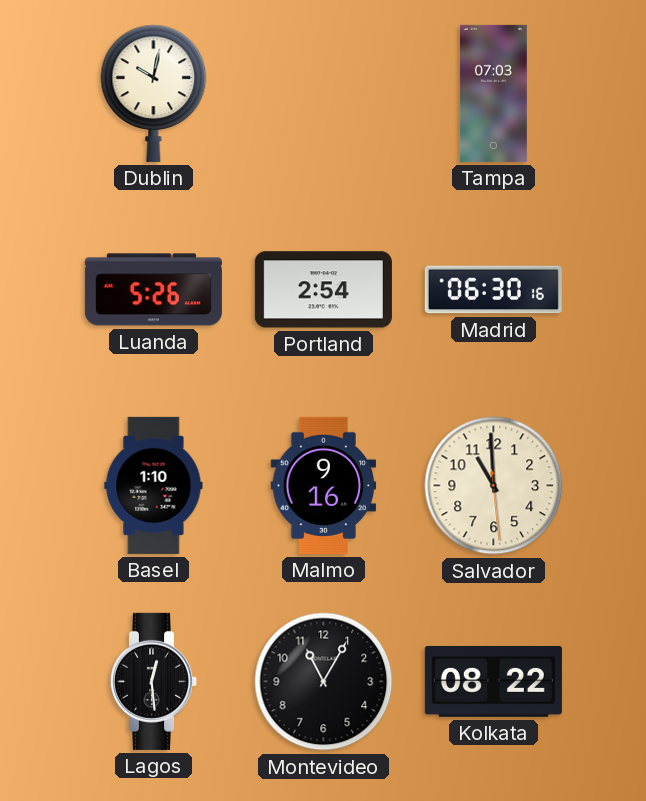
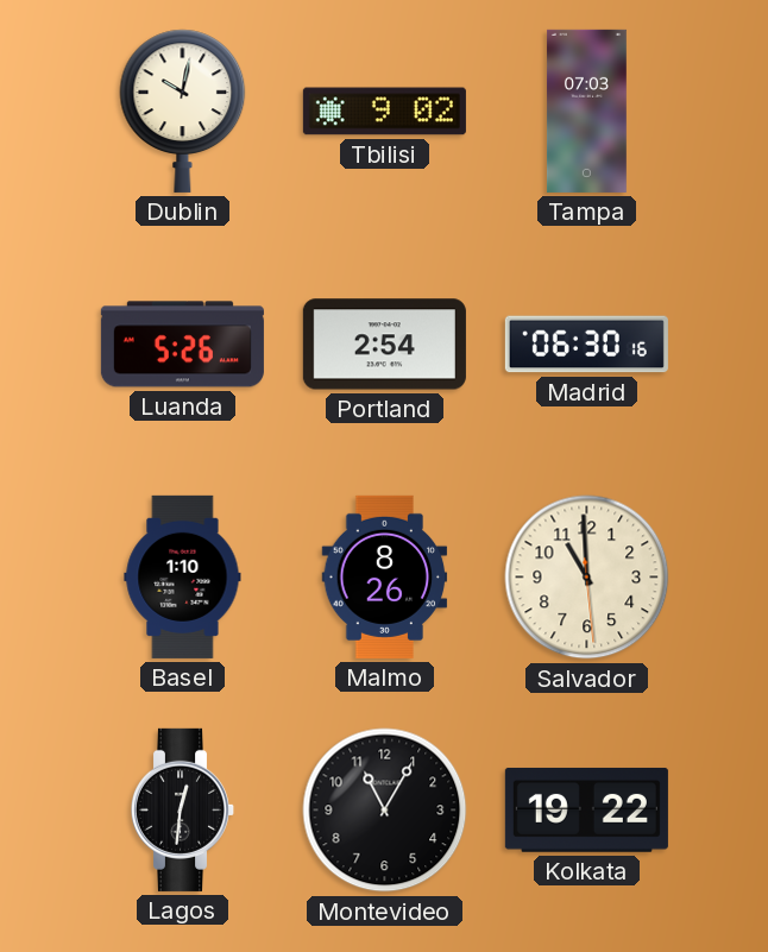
Tbilisi: none -> 9:02
Malmo: 9:16 -> 8:26
Lagos: 12:29 -> 12:31
Kolkata: 08:22 -> 19:22
